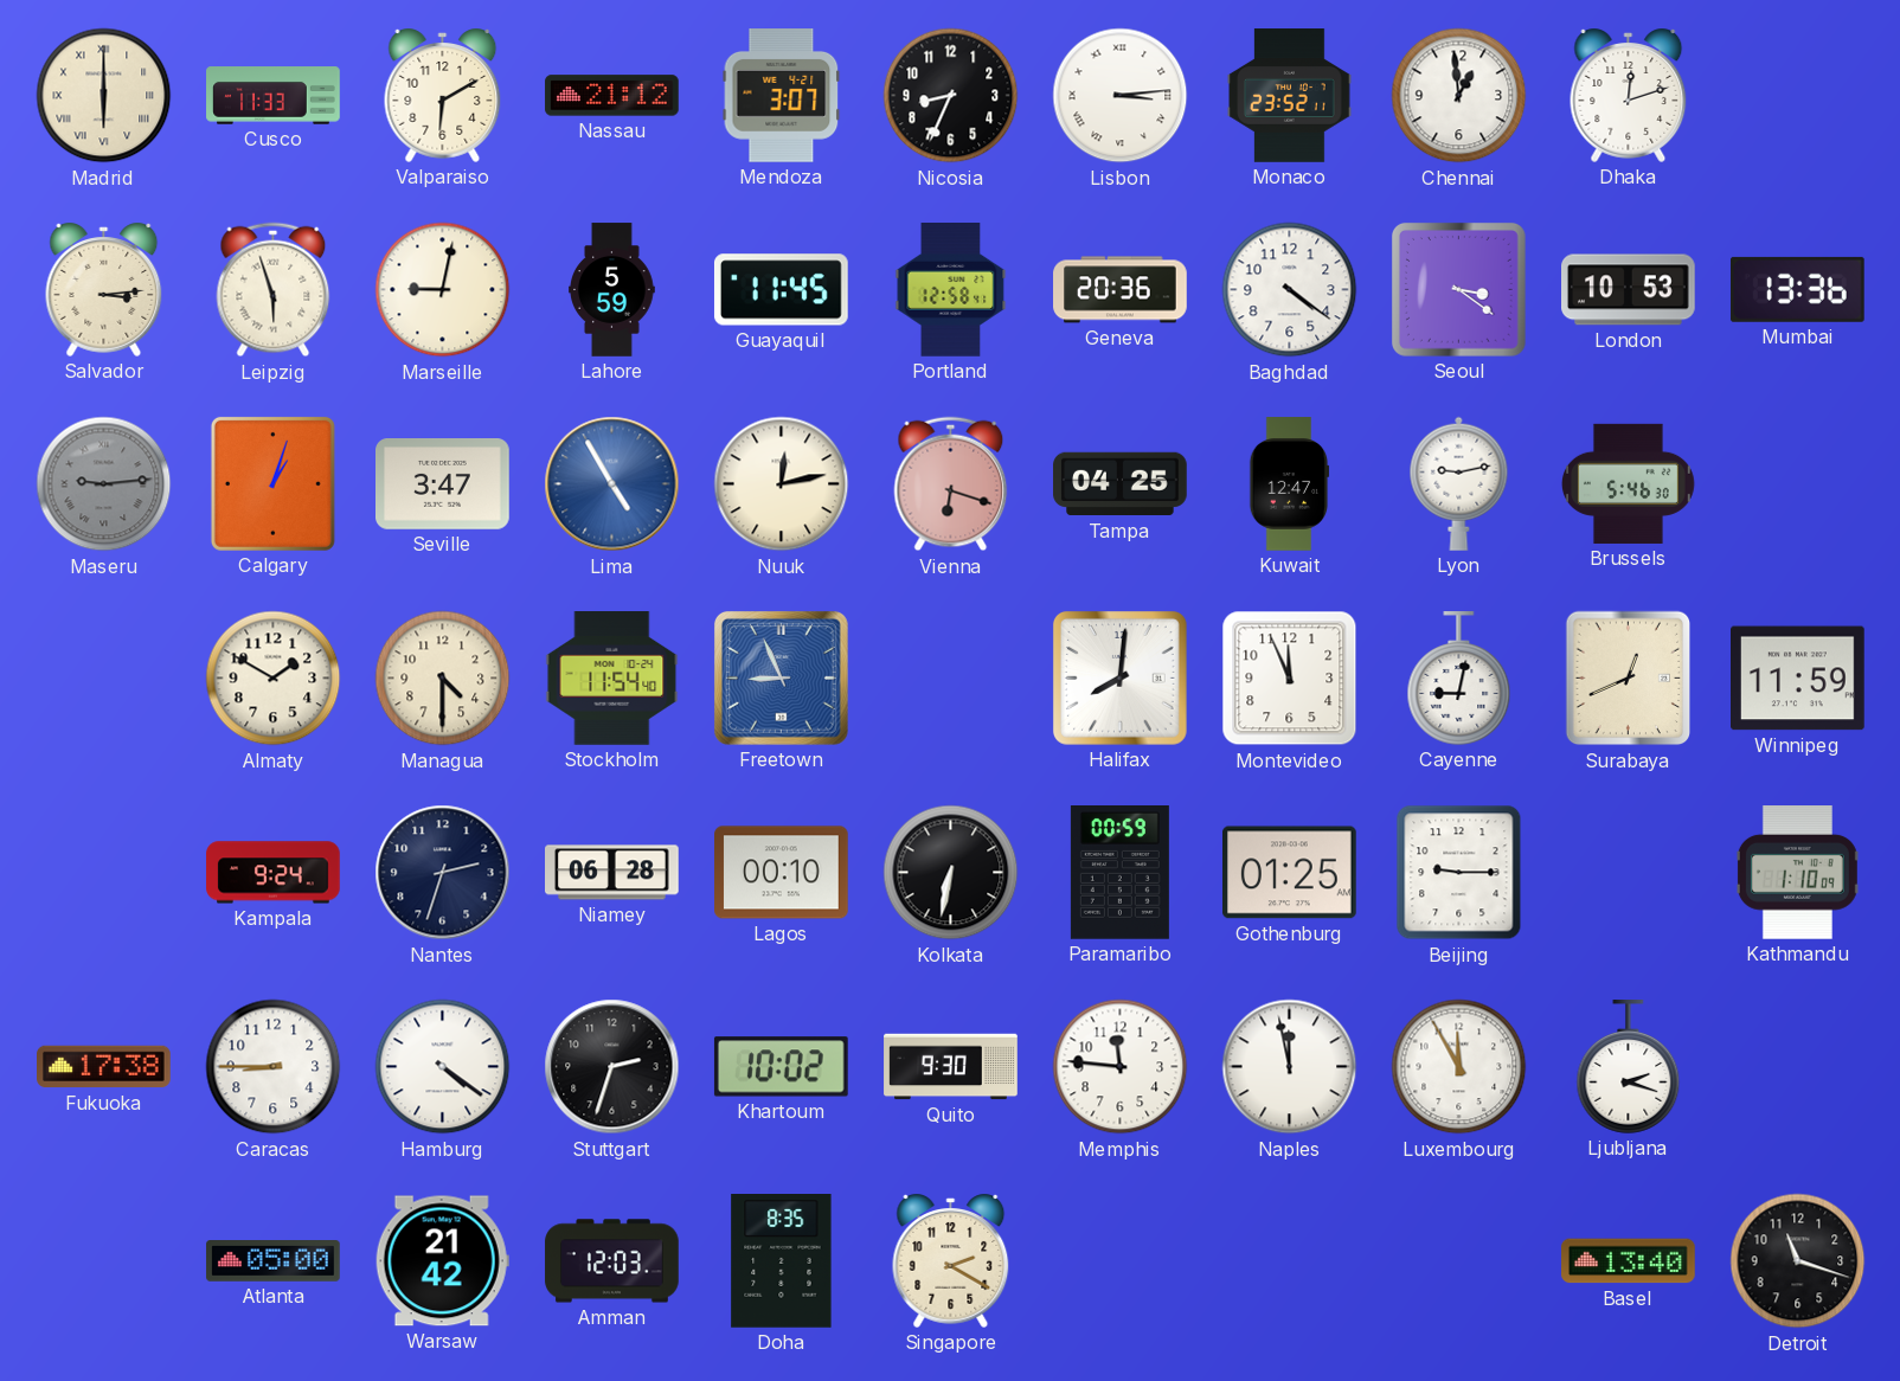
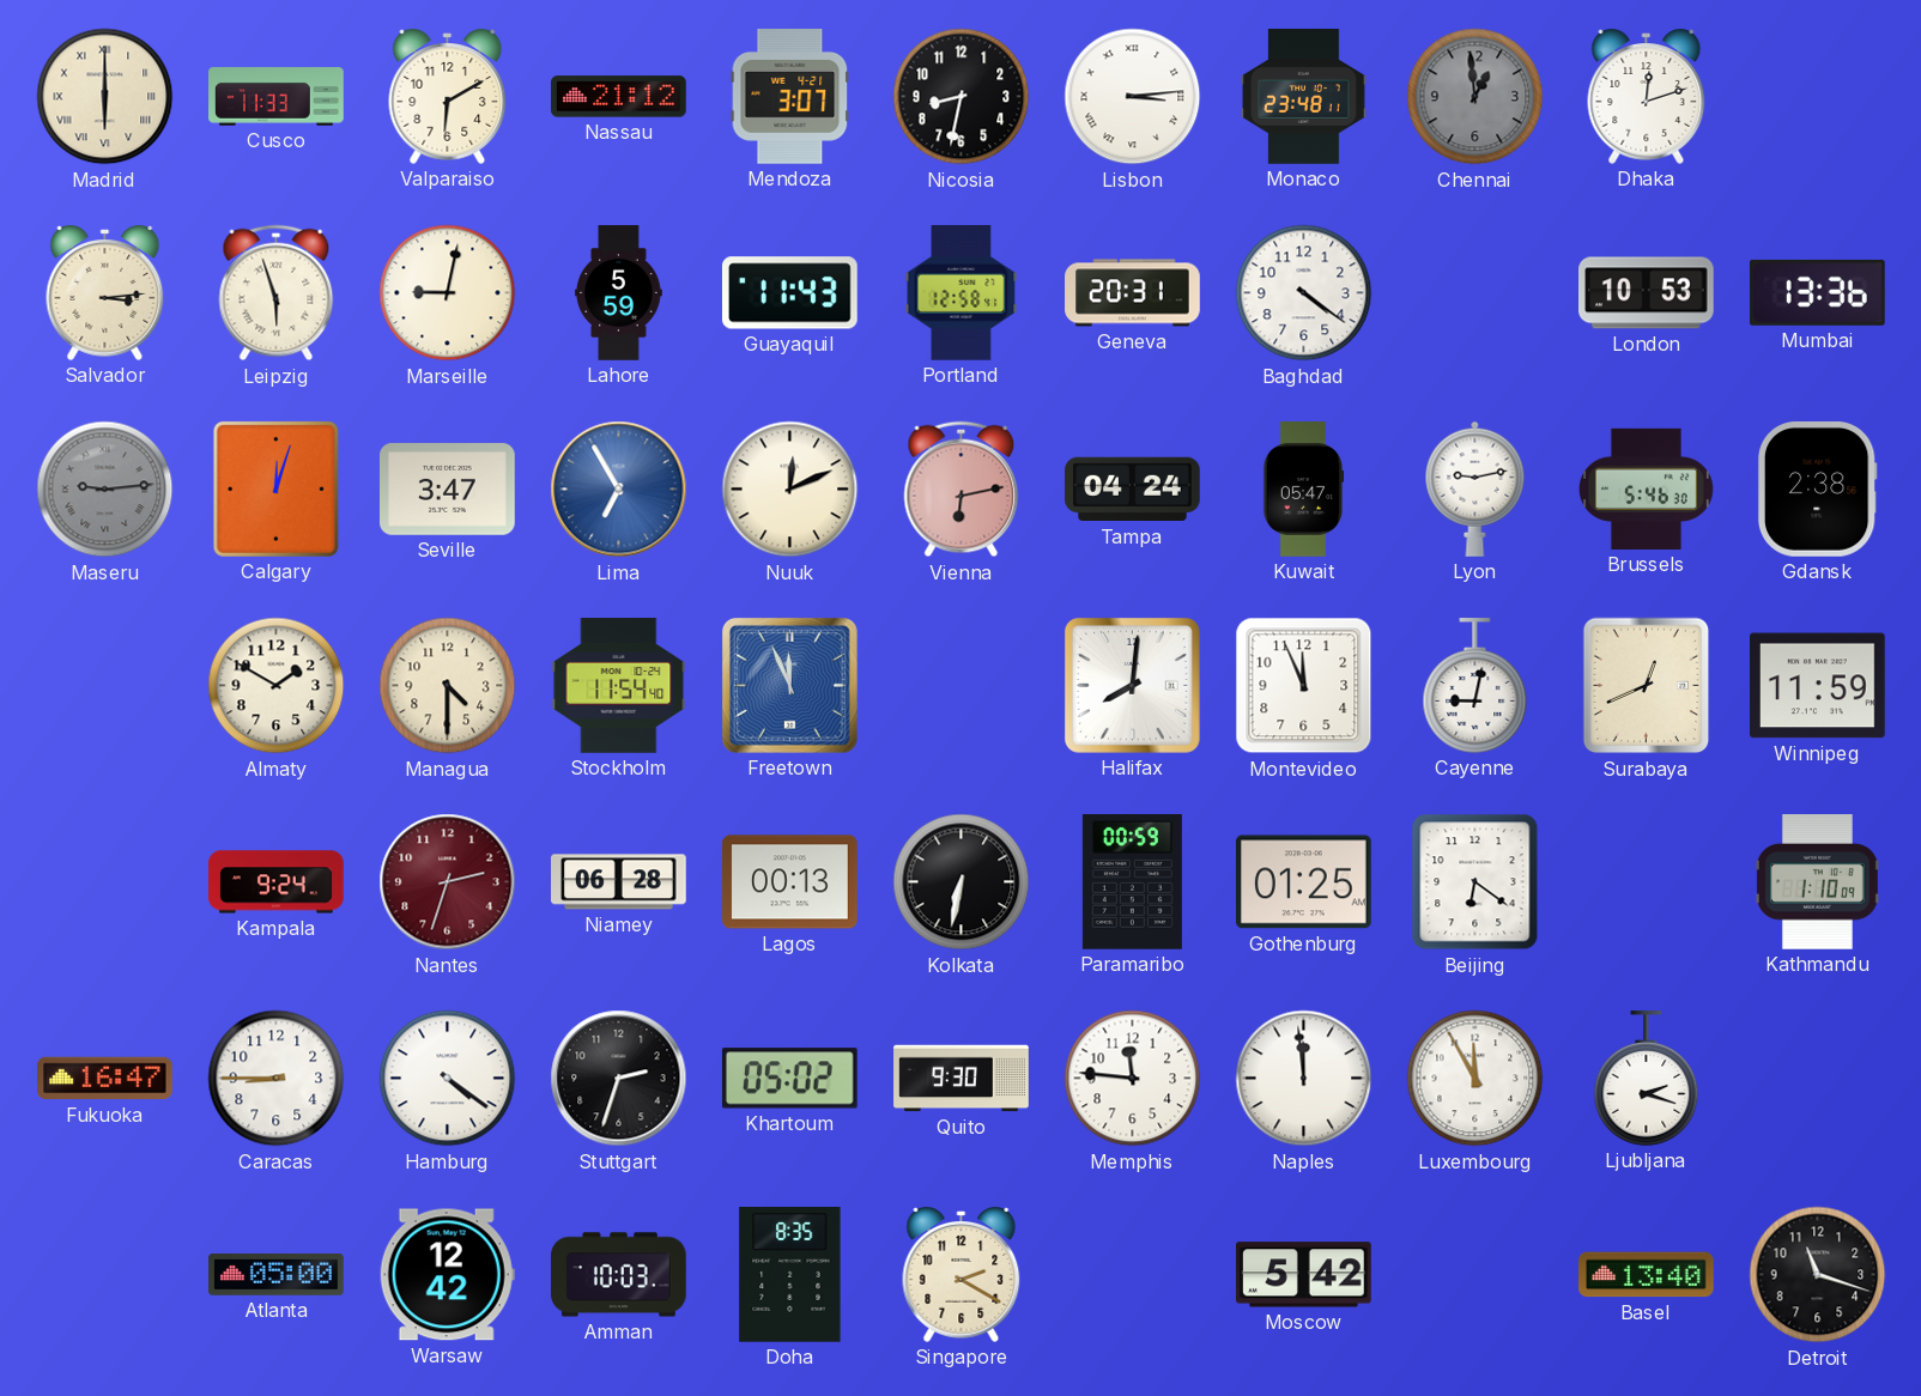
Nicosia: 8:34 -> 8:32
Monaco: 23:52 -> 23:48
Chennai dial: white -> grey
Guayaquil: 11:45 -> 11:43
Geneva: 20:36 -> 20:31
Seoul: 3:21 -> none
Calgary: 1:03 -> 12:03
Lima: 4:55 -> 6:55
Nuuk: 12:13 -> 12:11
Vienna: 6:18 -> 6:13
Tampa: 04:25 -> 04:24
Kuwait: 12:47 -> 05:47
Gdansk: none -> 2:38
Freetown: 8:56 -> 11:56
Nantes dial: navy -> burgundy
Lagos: 00:10 -> 00:13
Beijing: 9:15 -> 6:21
Fukuoka: 17:38 -> 16:47
Khartoum: 10:02 -> 05:02
Naples: 11:58 -> 11:59
Warsaw: 21:42 -> 12:42
Amman: 12:03 -> 10:03
Moscow: none -> 5:42
